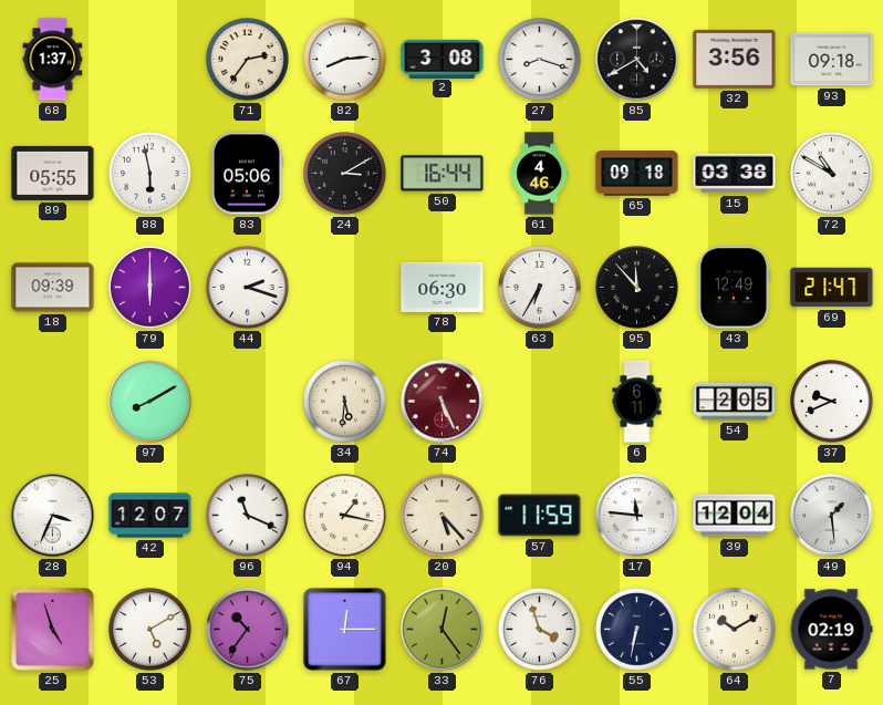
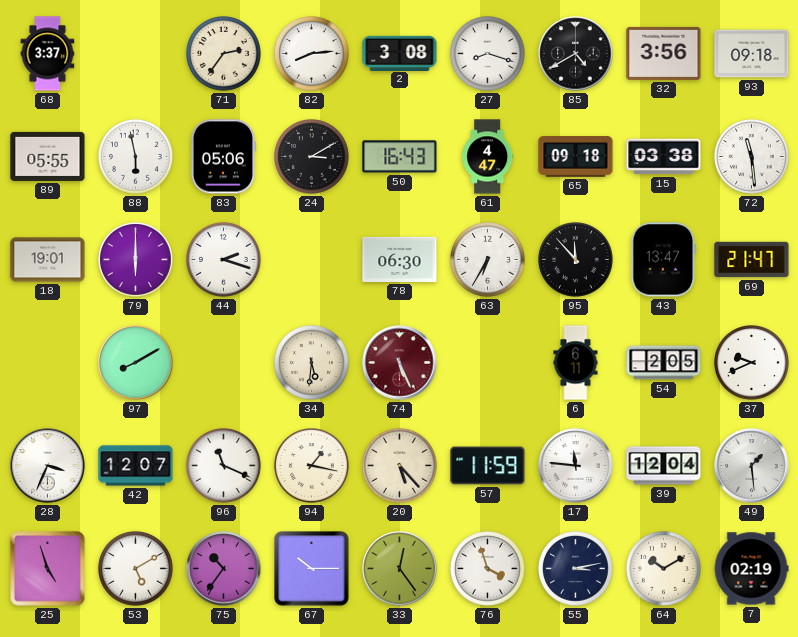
68: 1:37 -> 3:37
50: 16:44 -> 16:43
61: 4:46 -> 4:47
72: 10:50 -> 11:29
18: 09:39 -> 19:01
43: 12:49 -> 13:47
67: 12:15 -> 10:15
55: 6:32 -> 3:13
